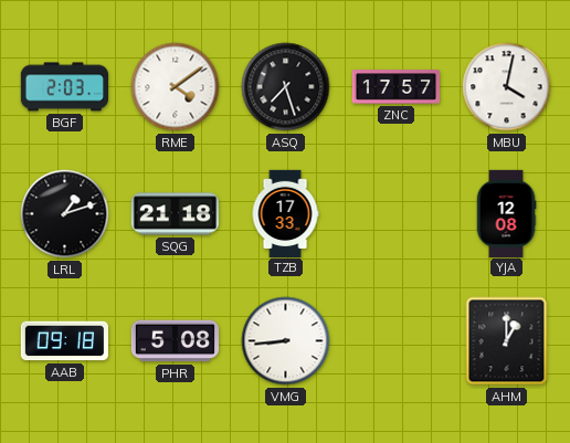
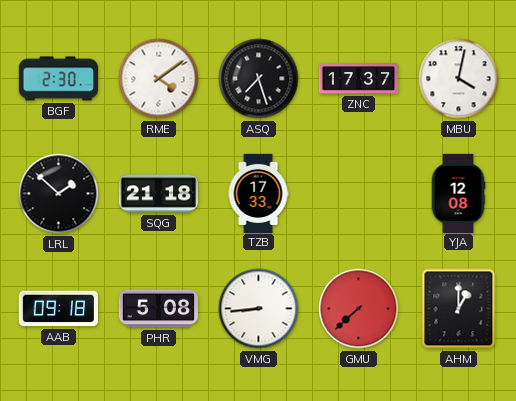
BGF: 2:03 -> 2:30
ZNC: 17:57 -> 17:37
LRL: 1:12 -> 1:52
GMU: none -> 7:38
